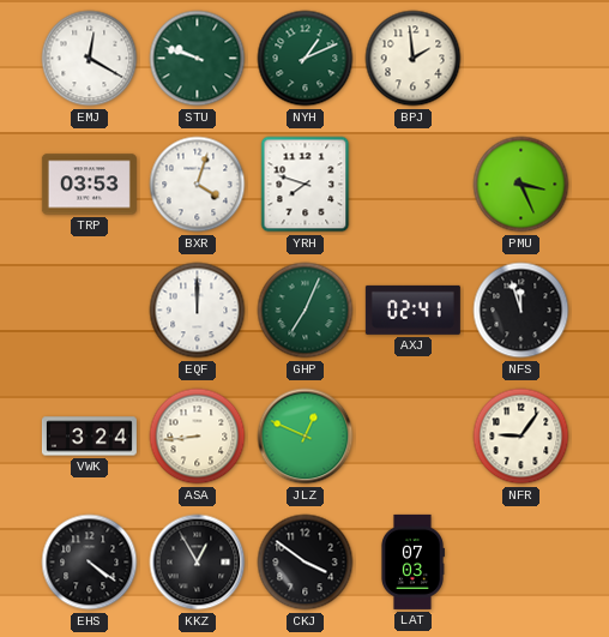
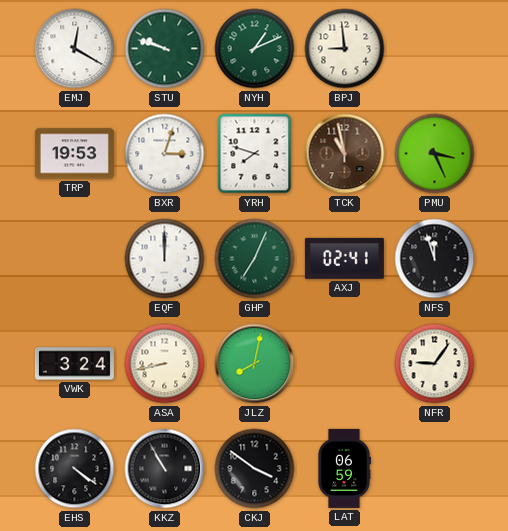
BPJ: 1:59 -> 8:59
TRP: 03:53 -> 19:53
BXR: 4:03 -> 3:03
TCK: none -> 10:58
ASA: 8:44 -> 8:43
JLZ: 12:49 -> 8:02
KKZ: 12:55 -> 10:55
LAT: 07:03 -> 06:59
